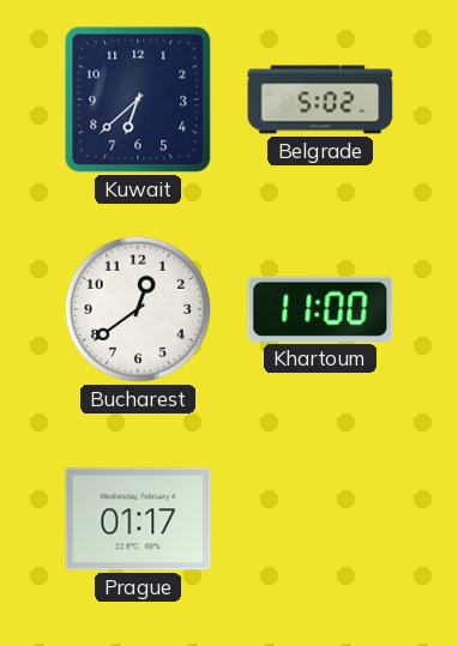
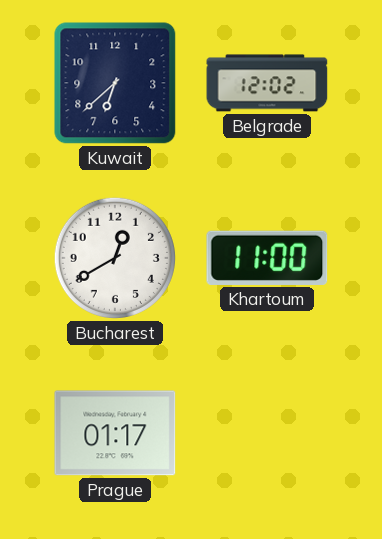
Belgrade: 5:02 -> 12:02
Bucharest: 12:39 -> 12:40
